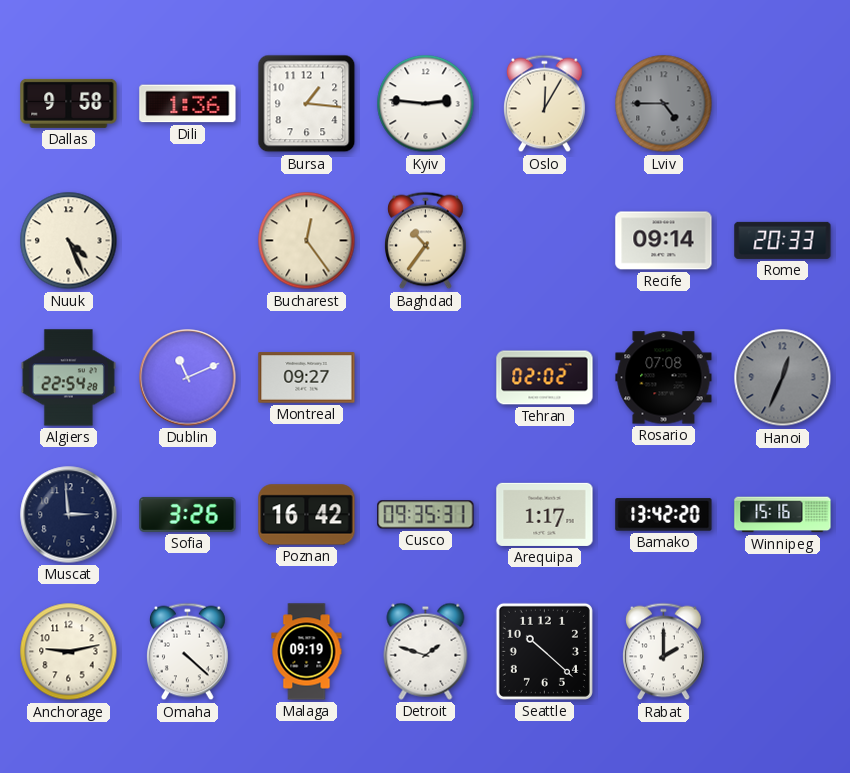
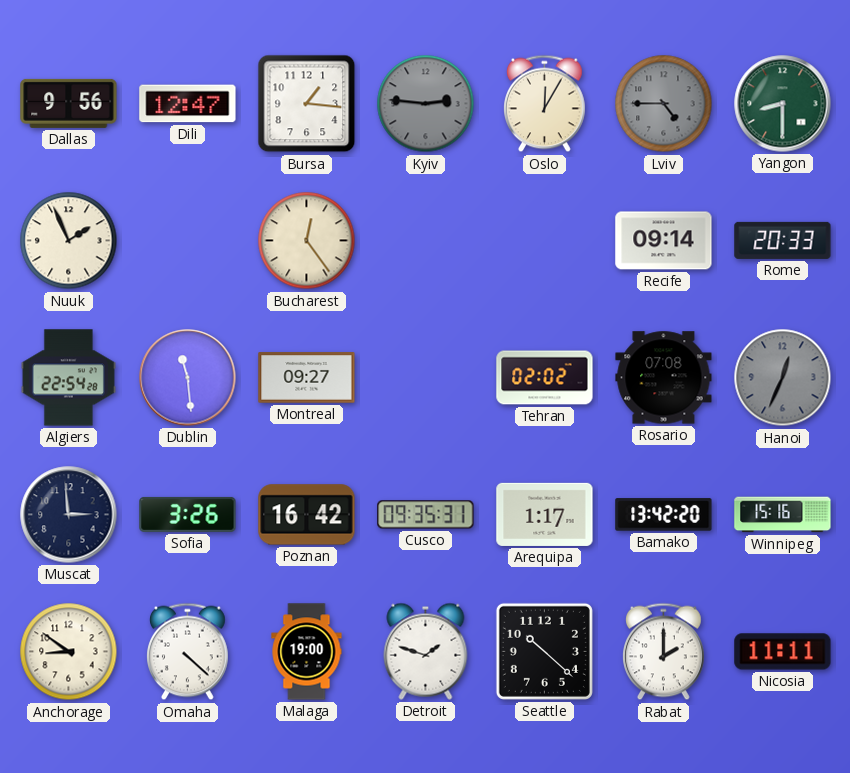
Dallas: 9:58 -> 9:56
Dili: 1:36 -> 12:47
Kyiv dial: white -> grey
Yangon: none -> 8:30
Nuuk: 4:26 -> 1:56
Baghdad: 10:36 -> none
Dublin: 11:11 -> 11:29
Anchorage: 9:13 -> 8:51
Malaga: 09:19 -> 19:00
Nicosia: none -> 11:11
